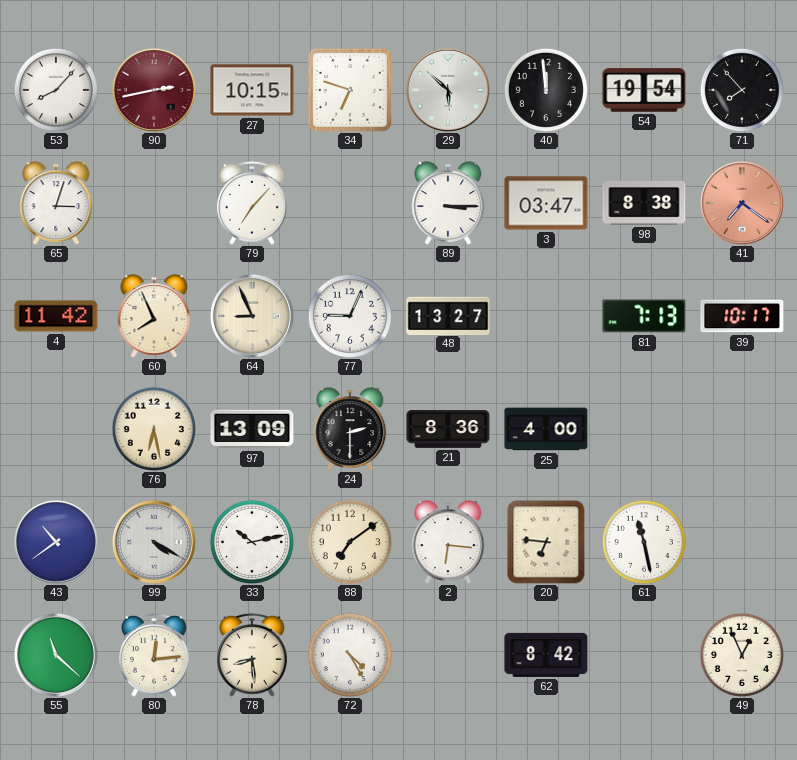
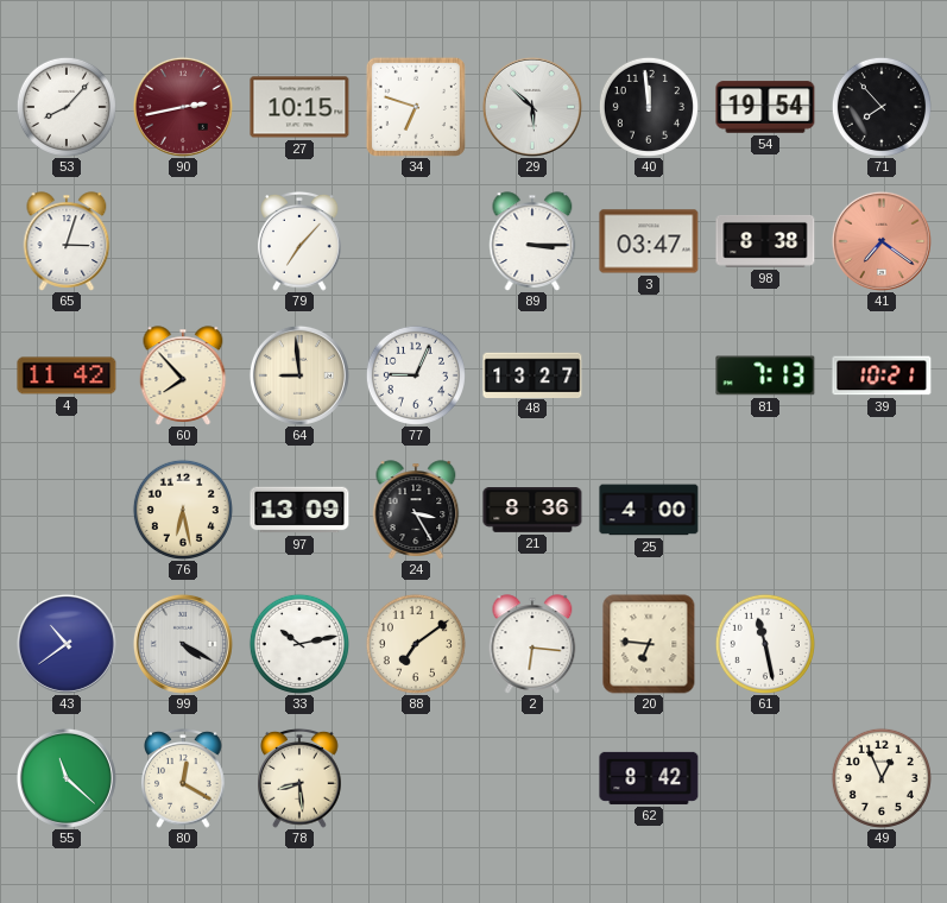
60: 7:56 -> 7:53
64: 8:56 -> 8:59
39: 10:17 -> 10:21
24: 2:30 -> 3:25
80: 12:14 -> 12:20
72: 4:25 -> none
